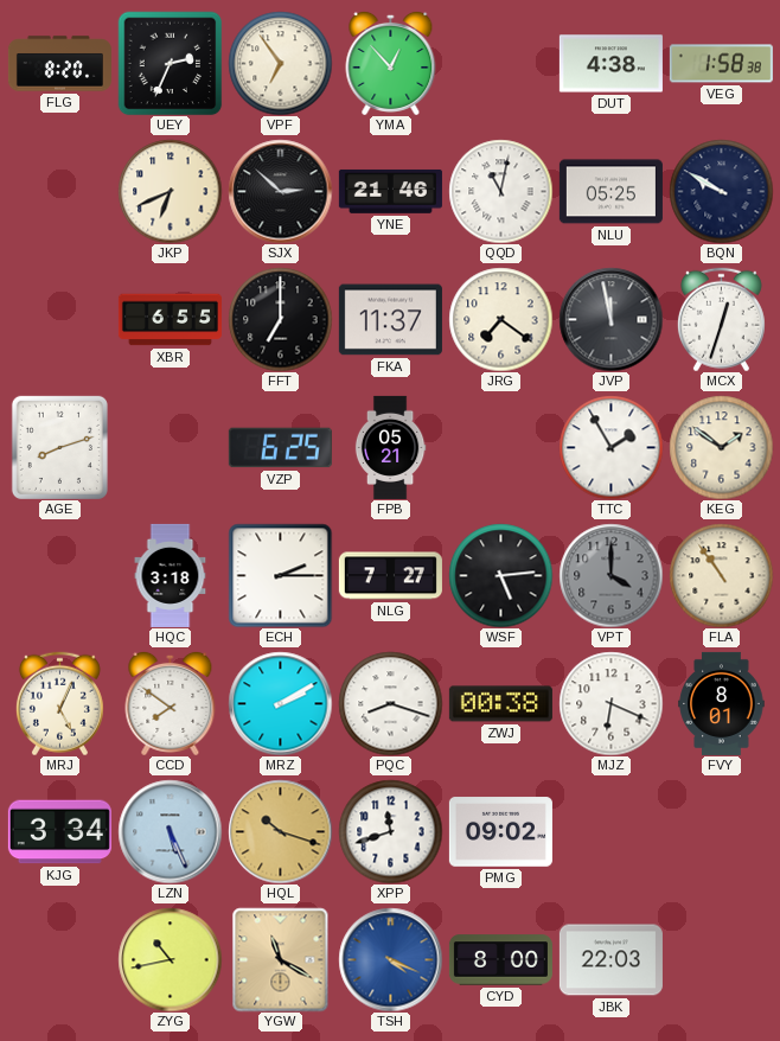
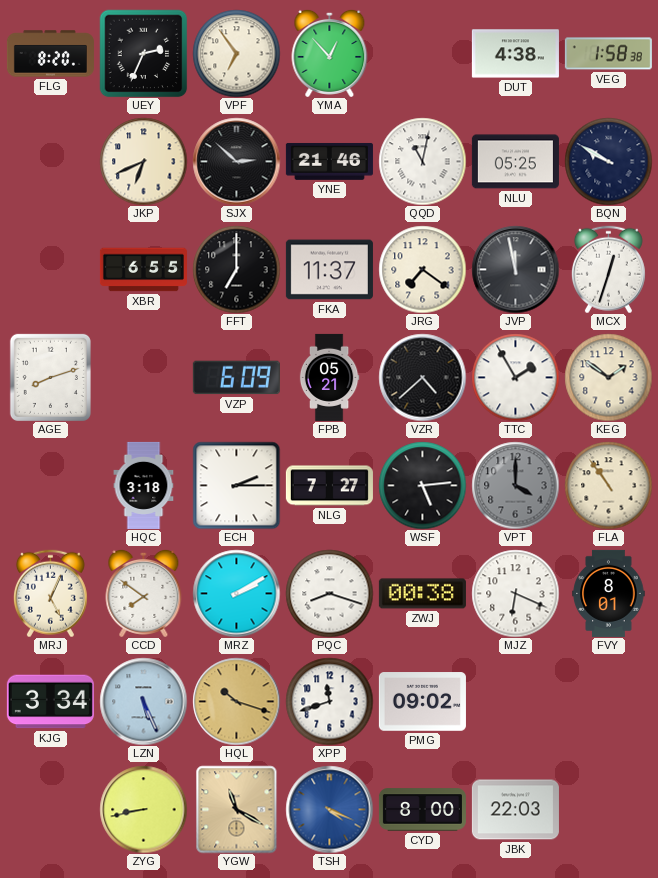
VZP: 6:25 -> 6:09
VZR: none -> 4:38
ZYG: 10:43 -> 8:43
